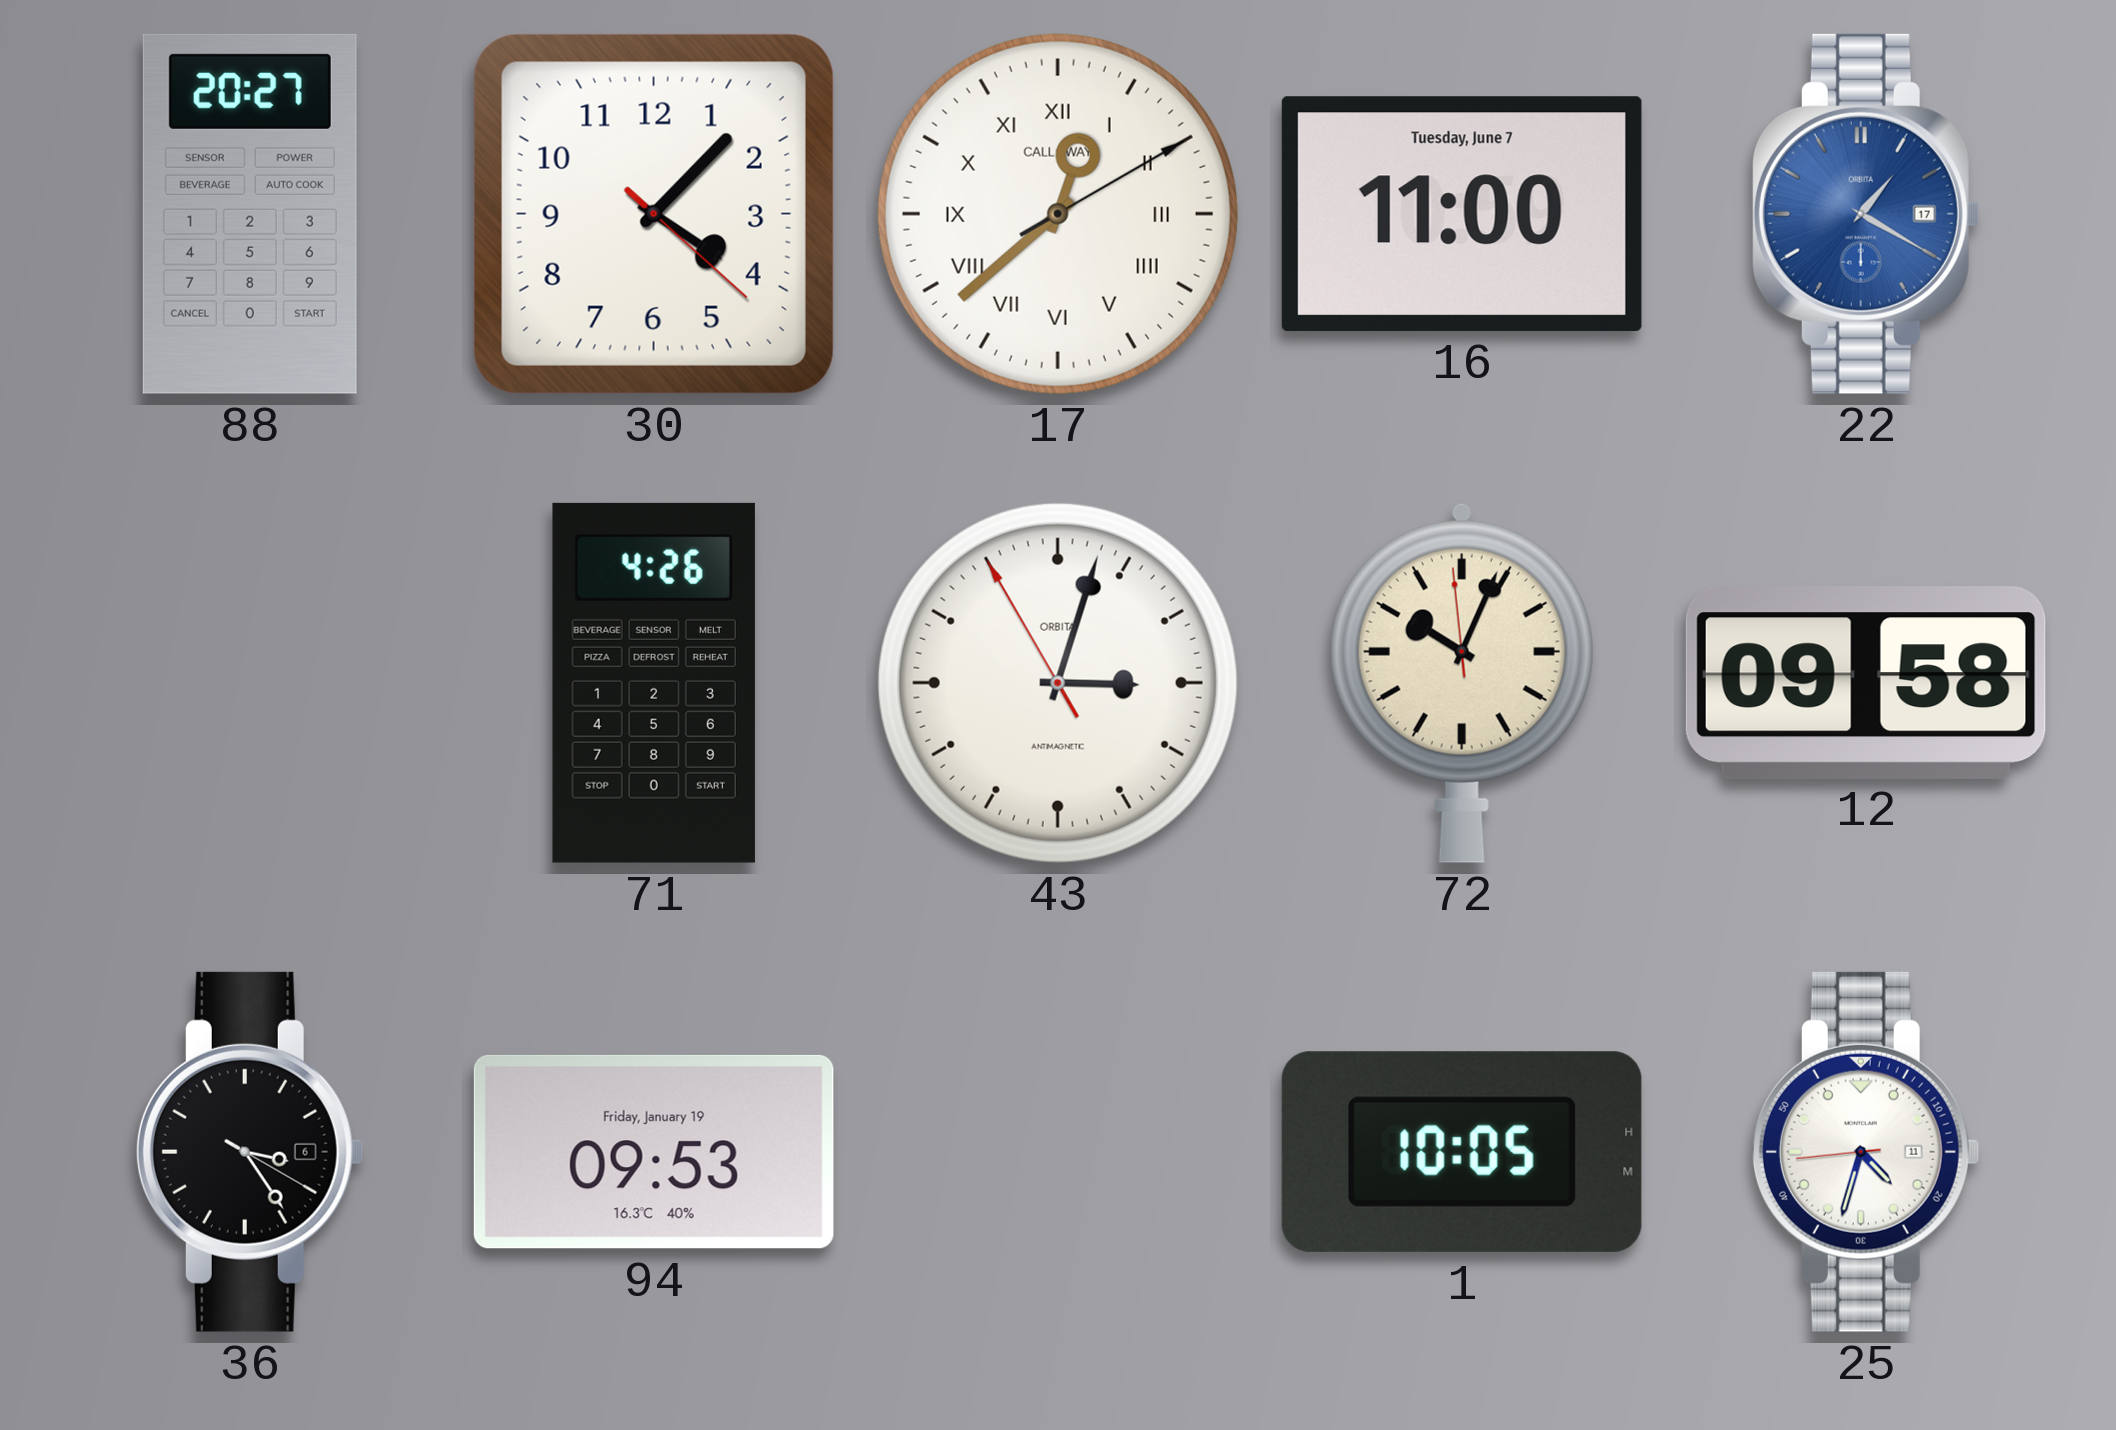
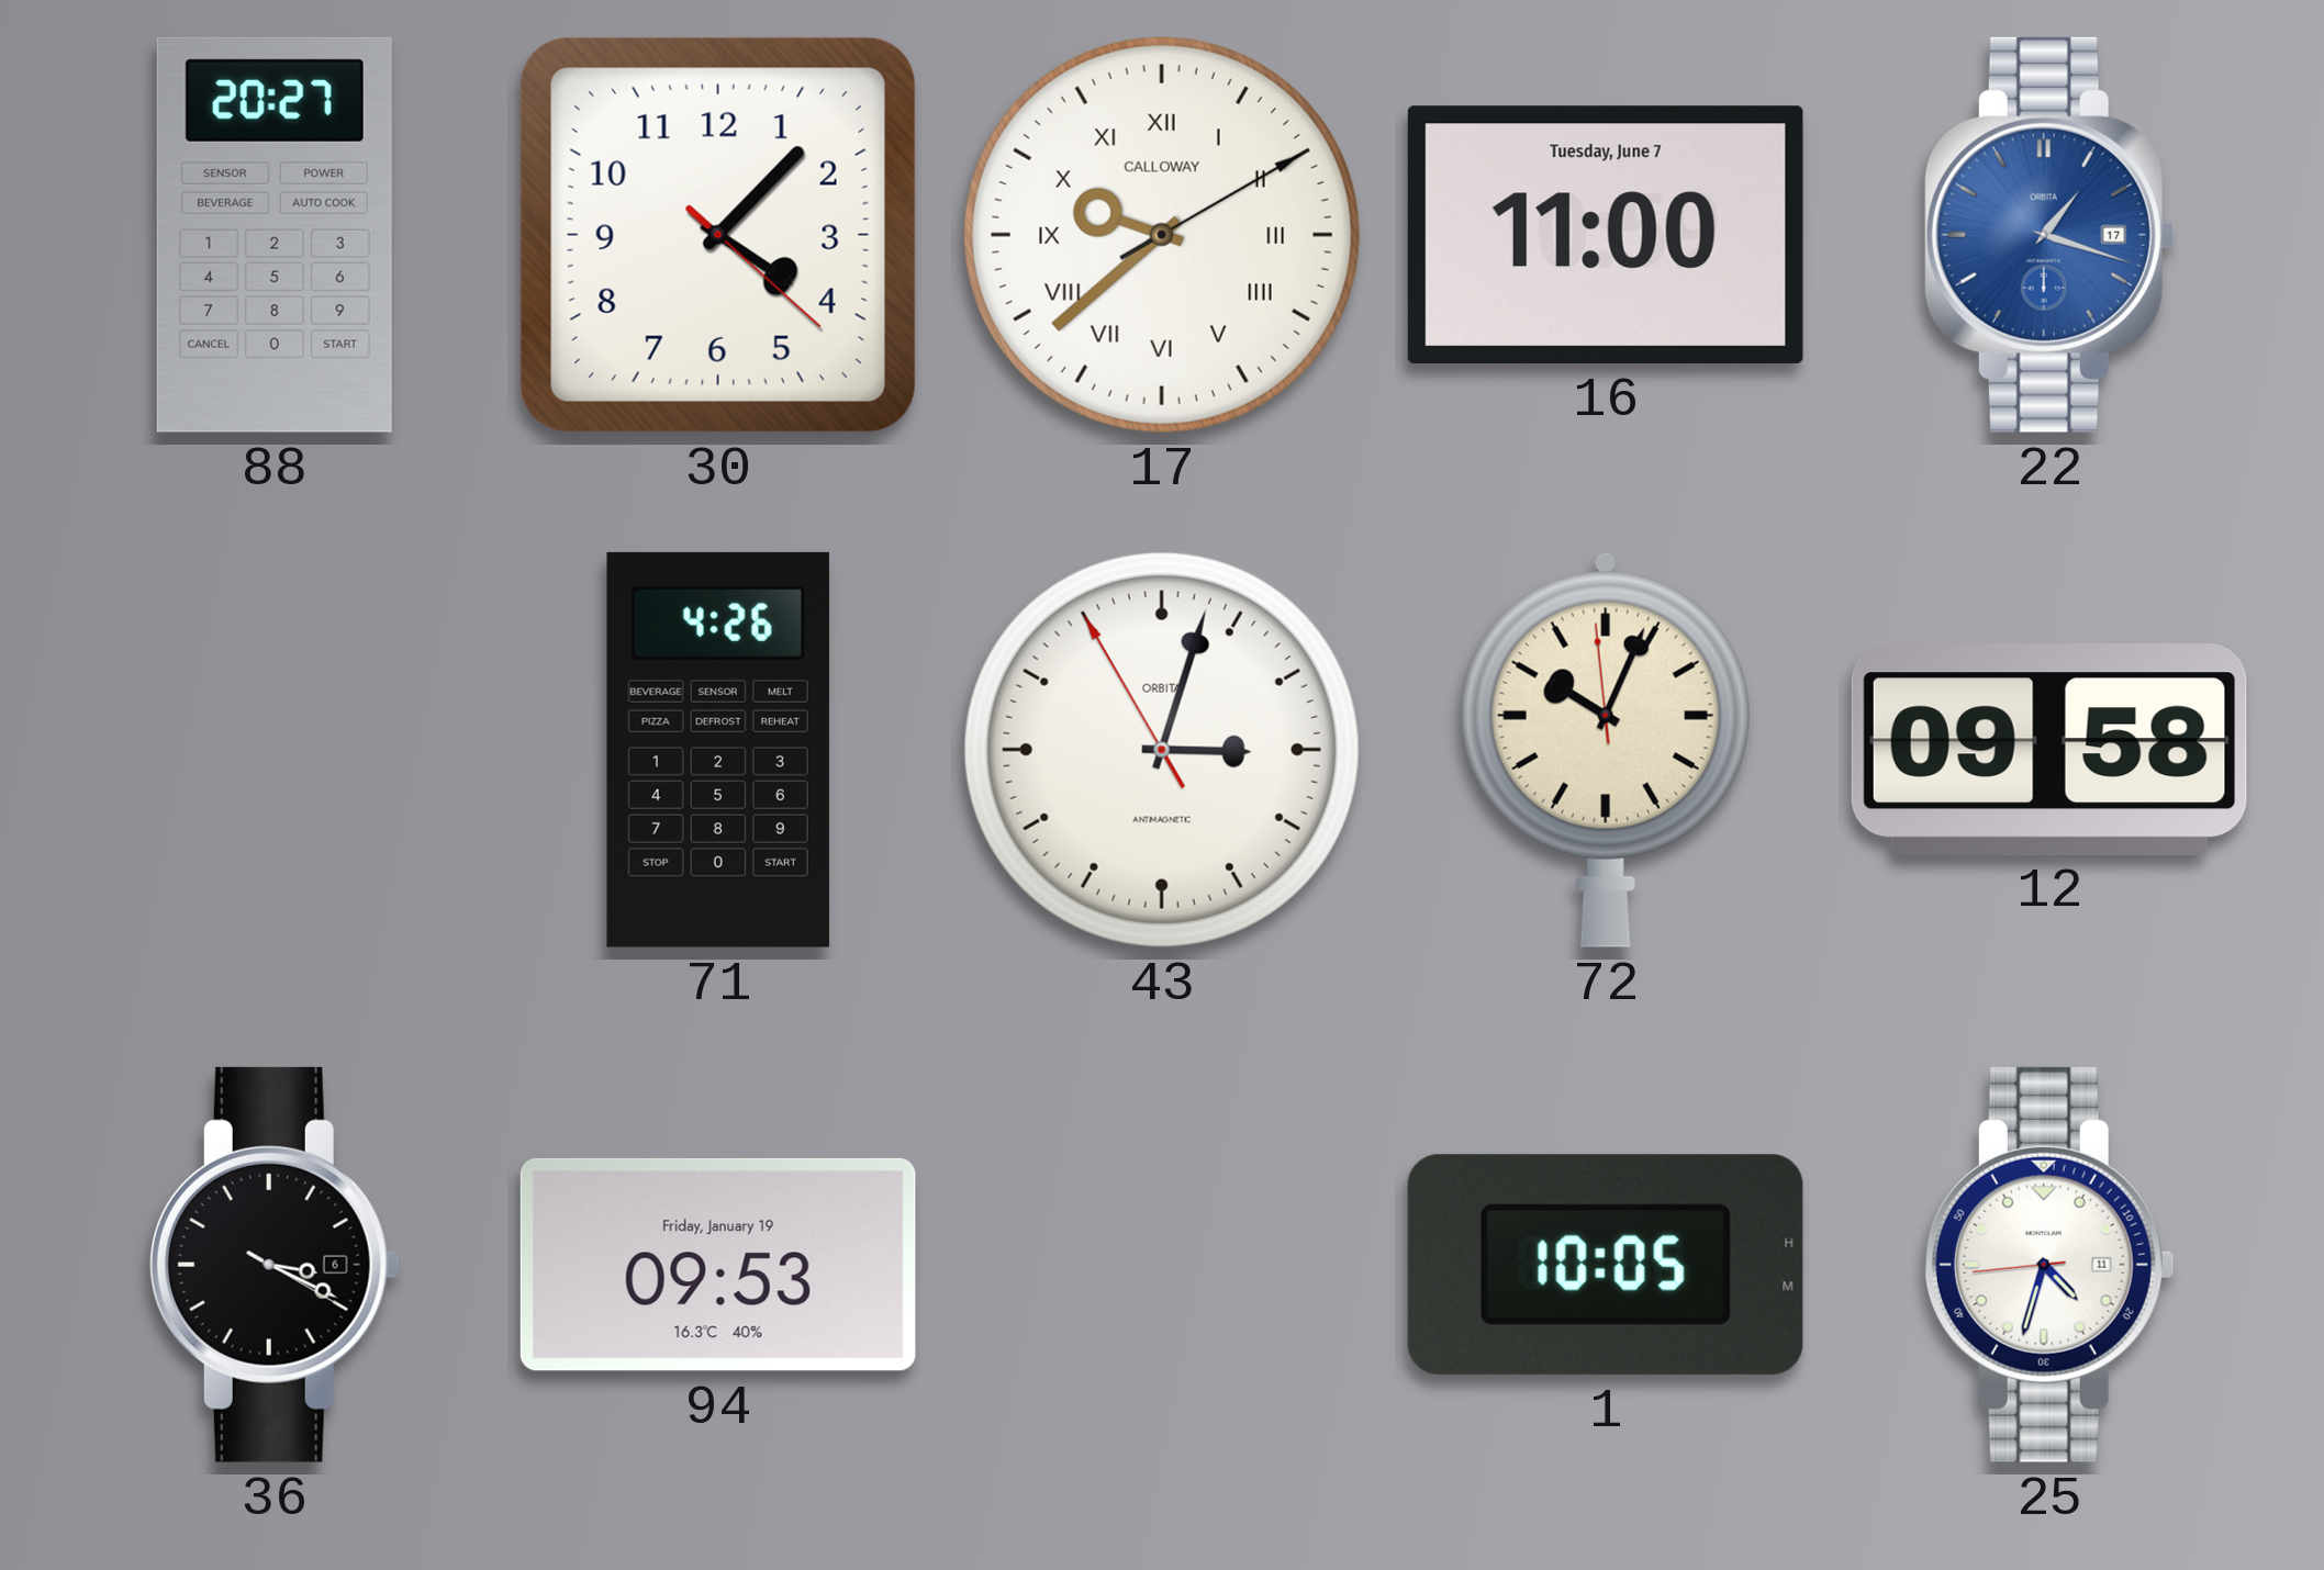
17: 12:38 -> 9:38
22: 1:20 -> 1:18
36: 3:24 -> 3:19
